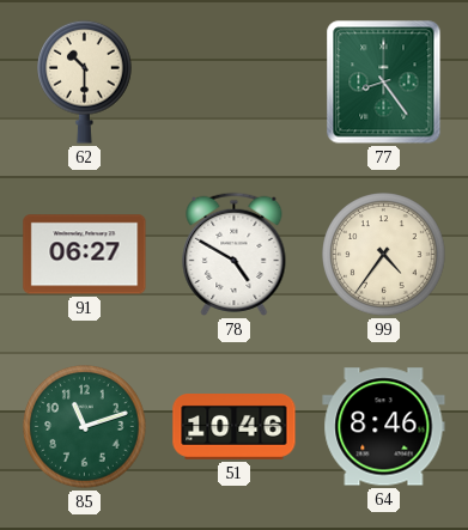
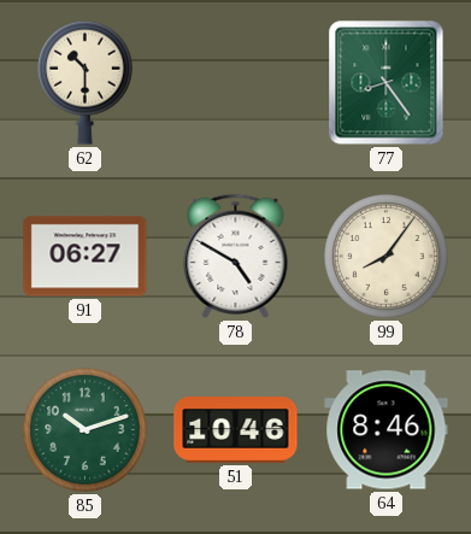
99: 4:36 -> 8:06
85: 11:12 -> 10:12
